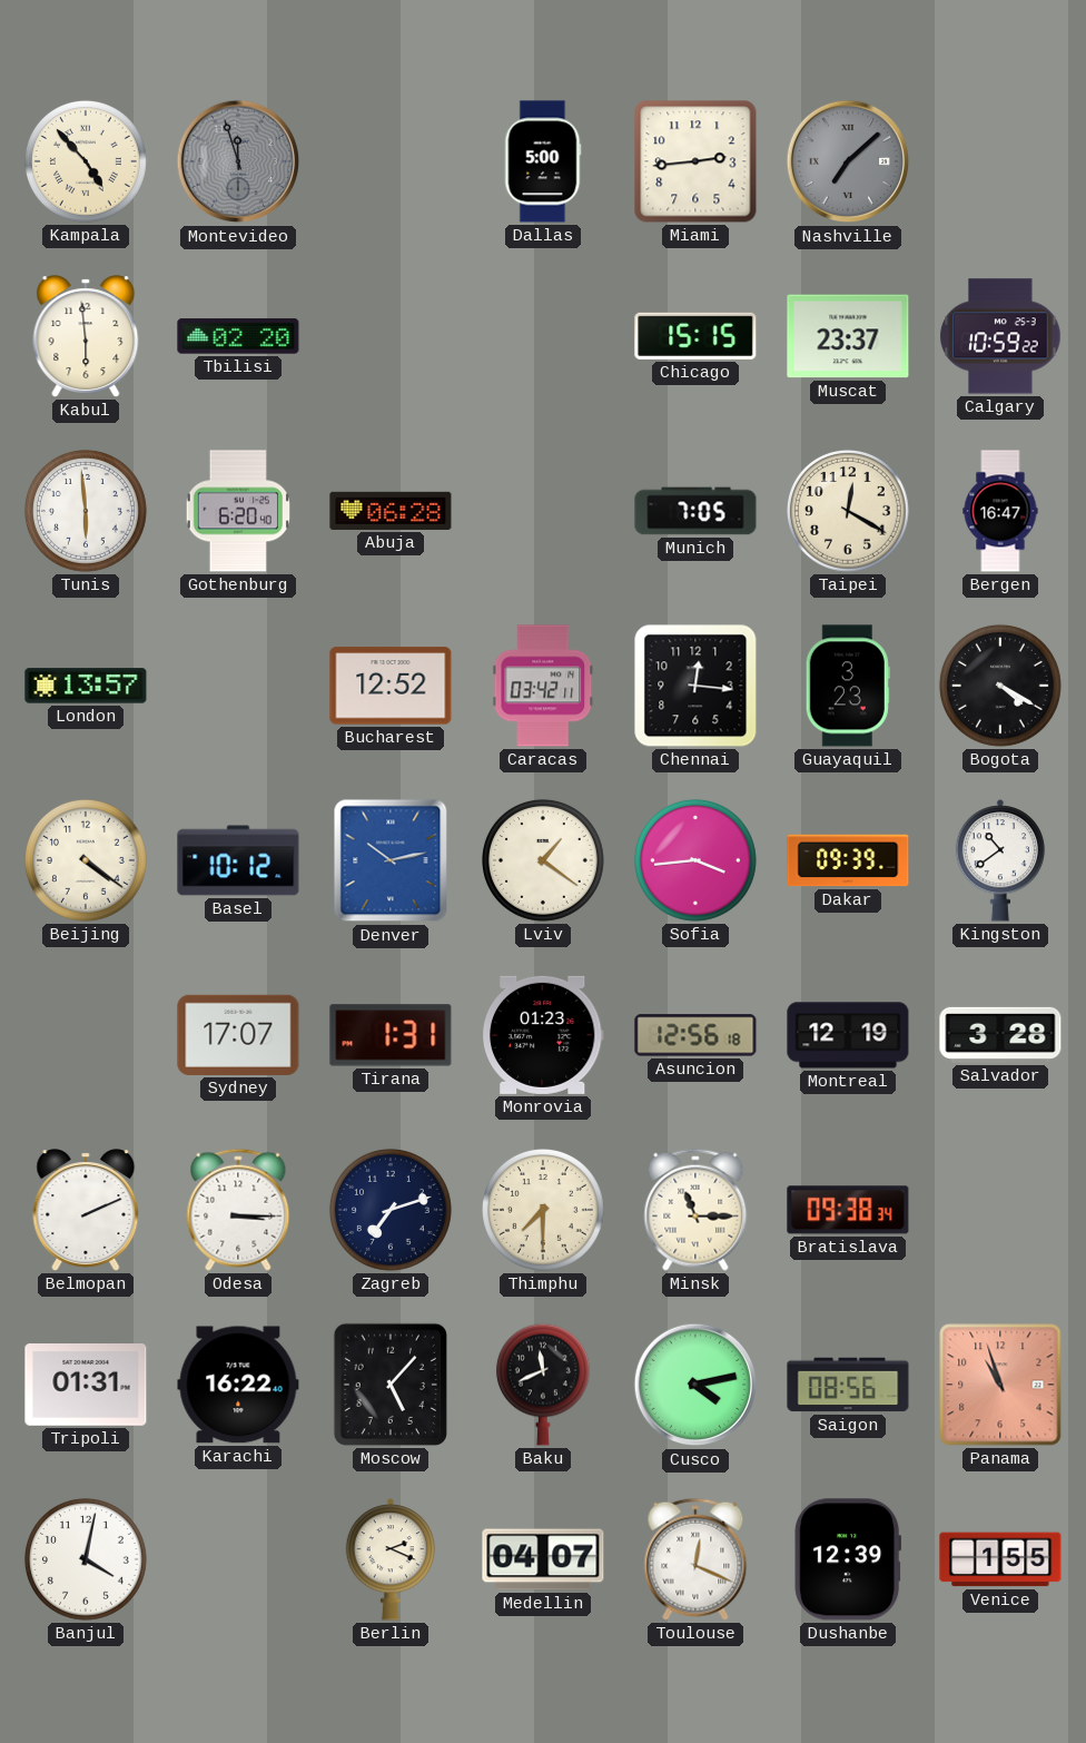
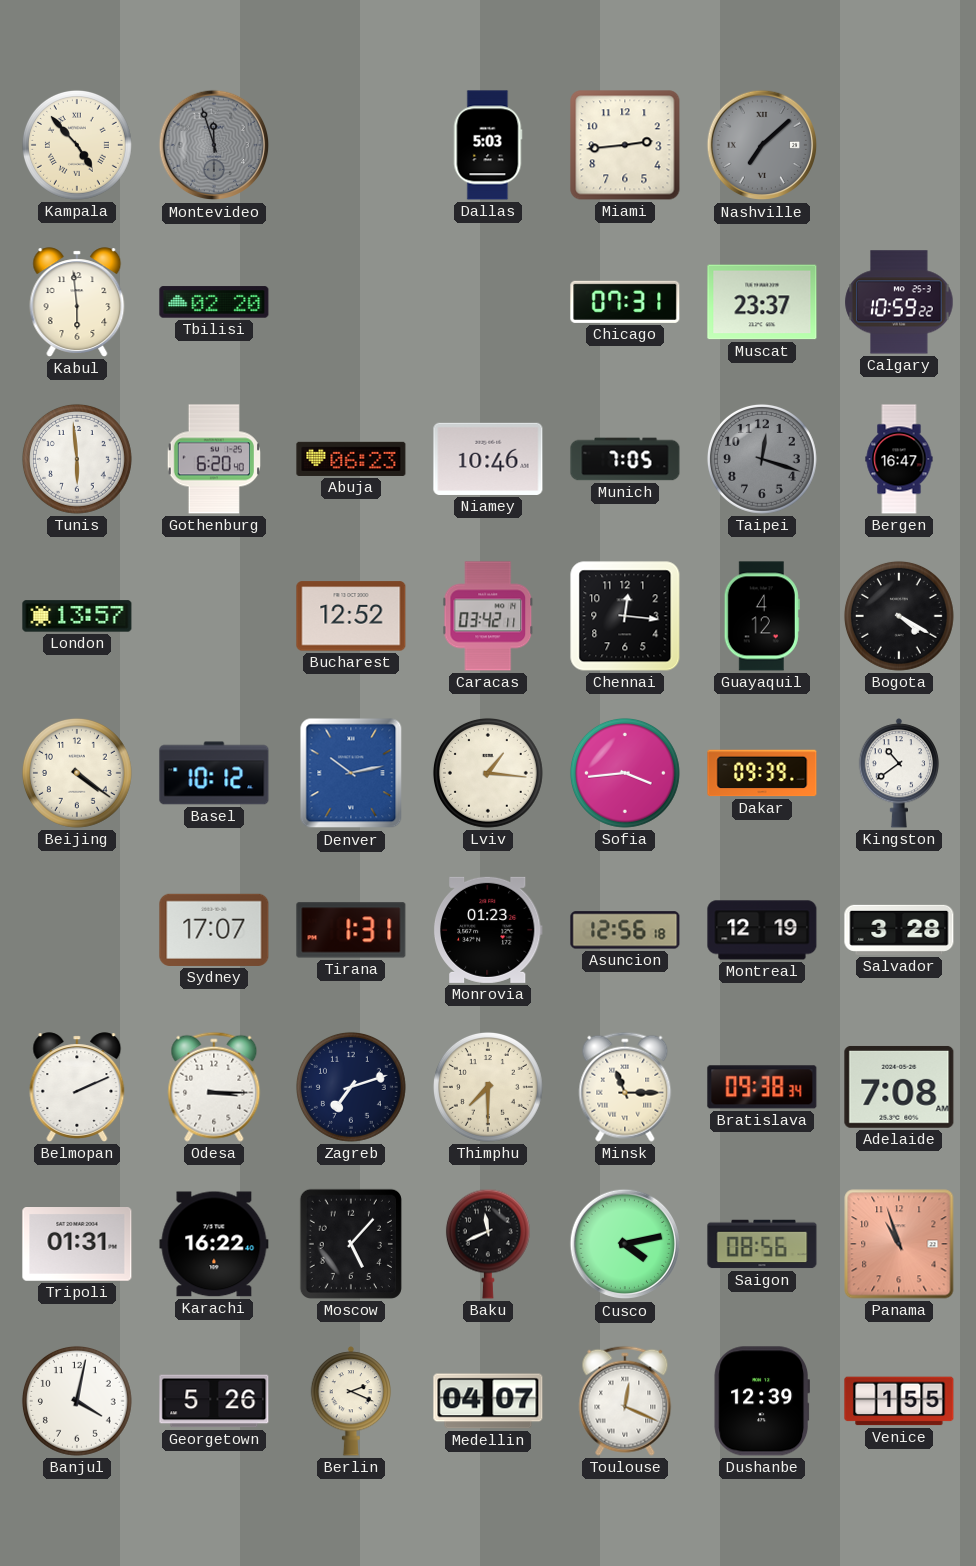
Dallas: 5:00 -> 5:03
Chicago: 15:15 -> 07:31
Abuja: 06:28 -> 06:23
Niamey: none -> 10:46
Taipei: 12:20 -> 12:18
Taipei dial: cream -> grey
Guayaquil: 3:23 -> 4:12
Lviv: 1:21 -> 1:16
Adelaide: none -> 7:08
Georgetown: none -> 5:26
